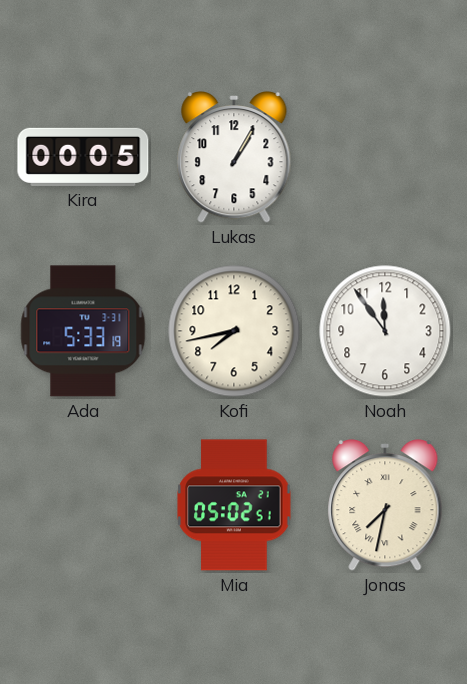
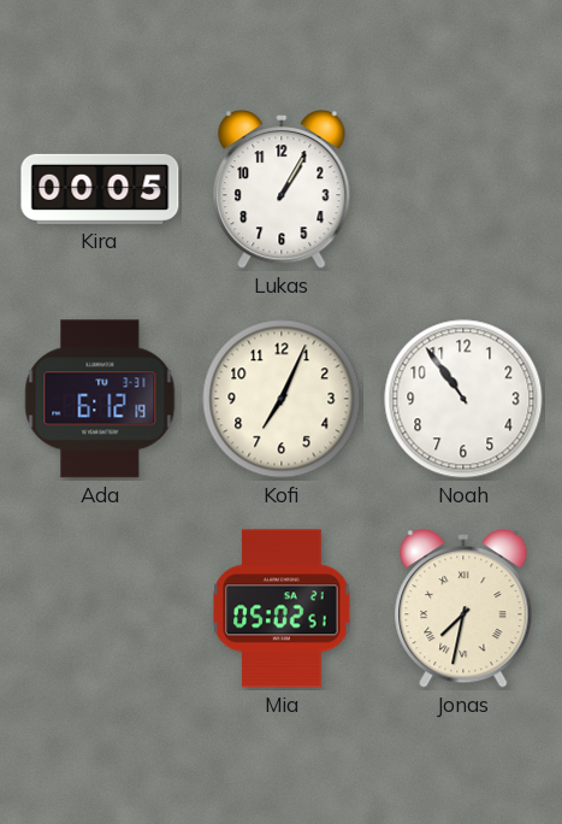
Ada: 5:33 -> 6:12
Kofi: 7:43 -> 7:04
Noah: 11:54 -> 10:54
